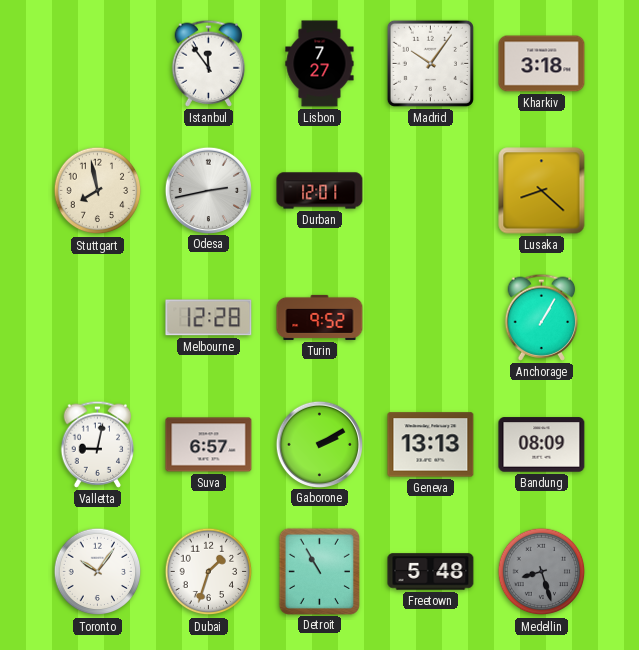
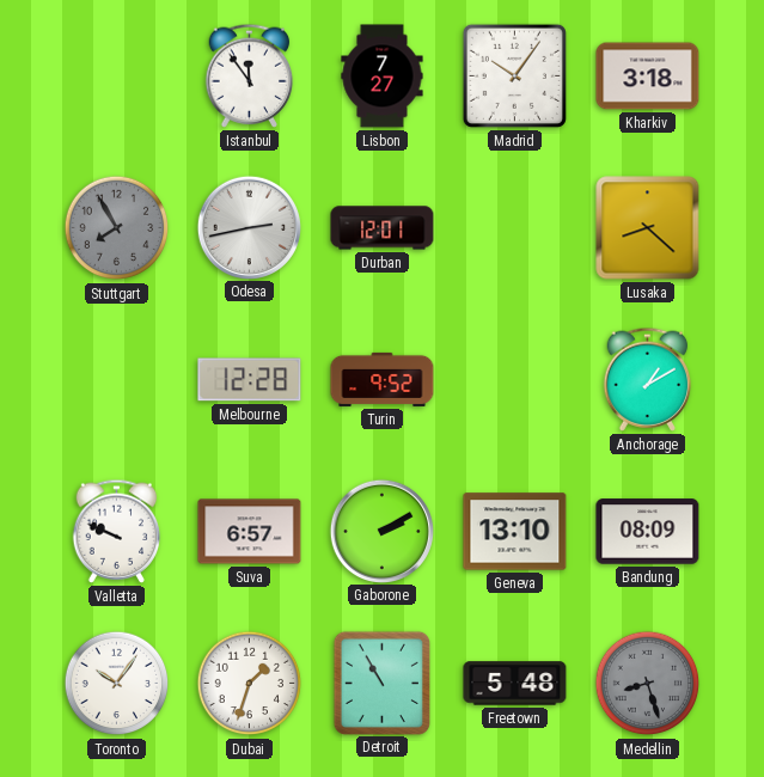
Stuttgart: 7:58 -> 7:55
Stuttgart dial: cream -> grey
Anchorage: 1:05 -> 1:10
Valletta: 9:02 -> 9:49
Geneva: 13:13 -> 13:10
